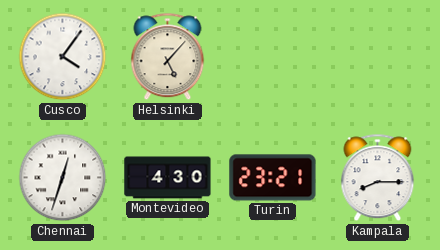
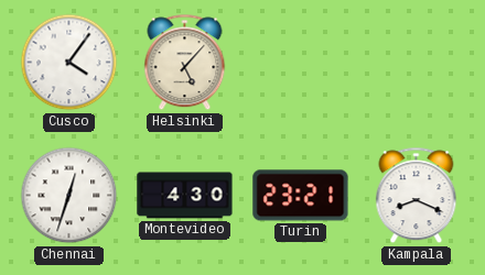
Kampala: 8:15 -> 8:19
